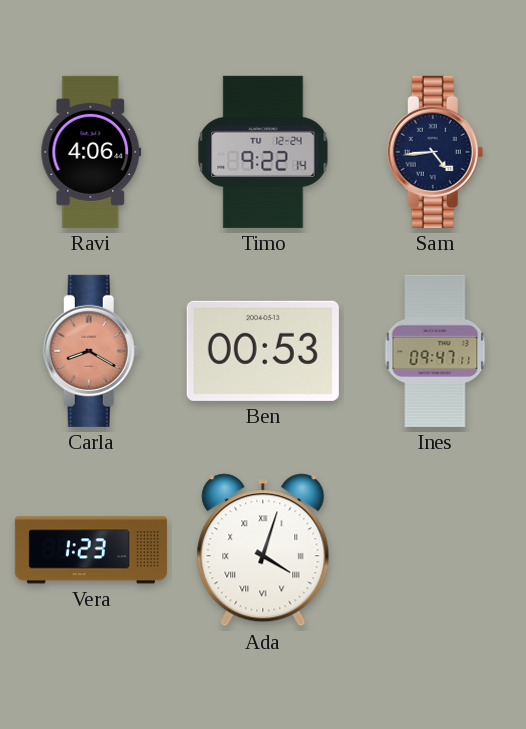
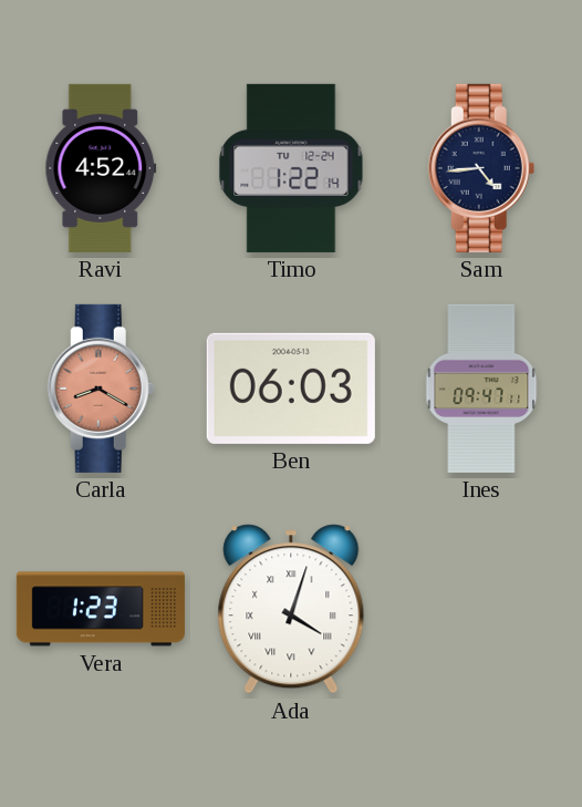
Ravi: 4:06 -> 4:52
Timo: 9:22 -> 1:22
Ben: 00:53 -> 06:03
